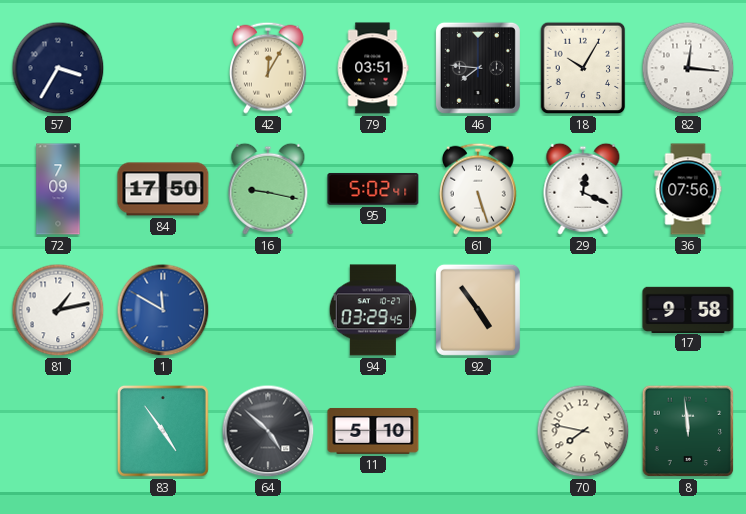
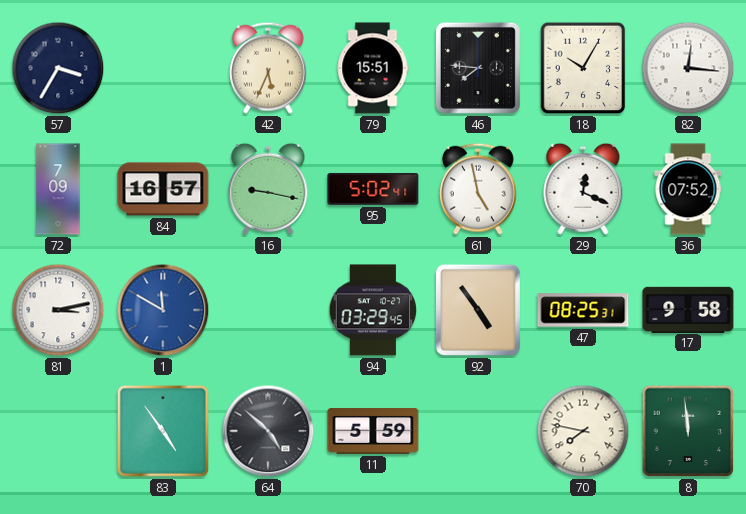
42: 12:05 -> 5:34
79: 03:51 -> 15:51
84: 17:50 -> 16:57
61: 5:27 -> 4:58
36: 07:56 -> 07:52
81: 1:13 -> 3:13
47: none -> 08:25
11: 5:10 -> 5:59
